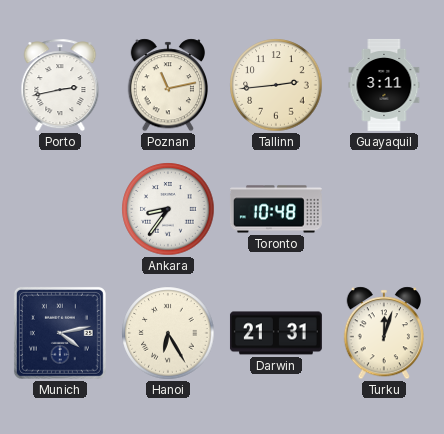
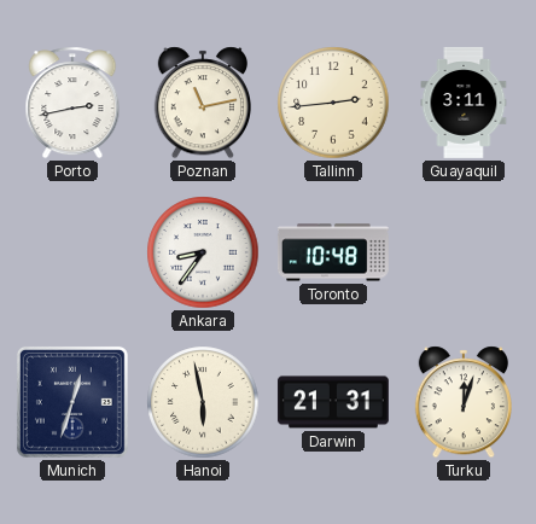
Munich: 4:13 -> 12:33
Hanoi: 6:25 -> 5:58
